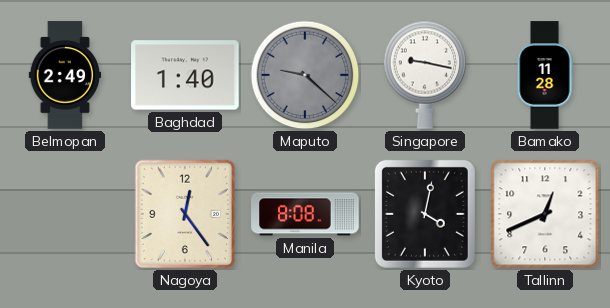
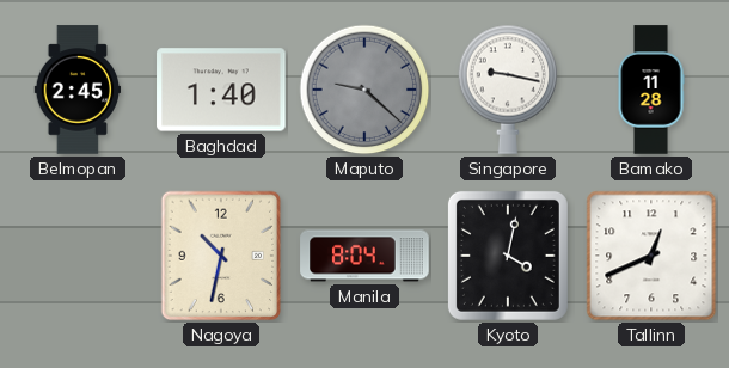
Belmopan: 2:49 -> 2:45
Nagoya: 12:24 -> 10:32
Manila: 8:08 -> 8:04
